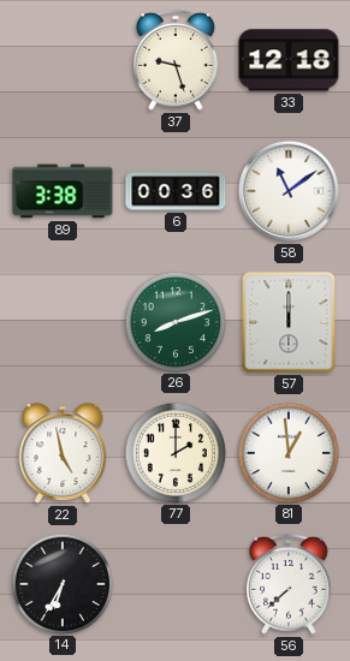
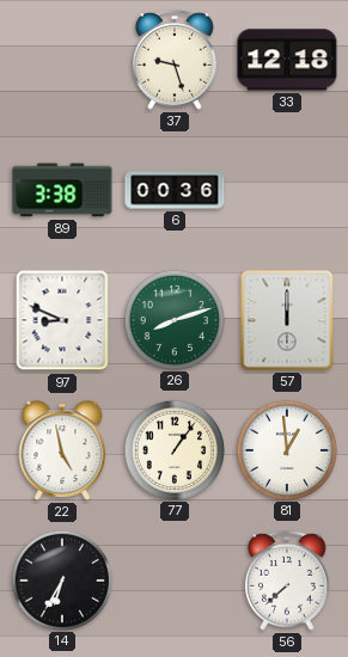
58: 11:09 -> none
97: none -> 8:49
77: 2:00 -> 1:06
